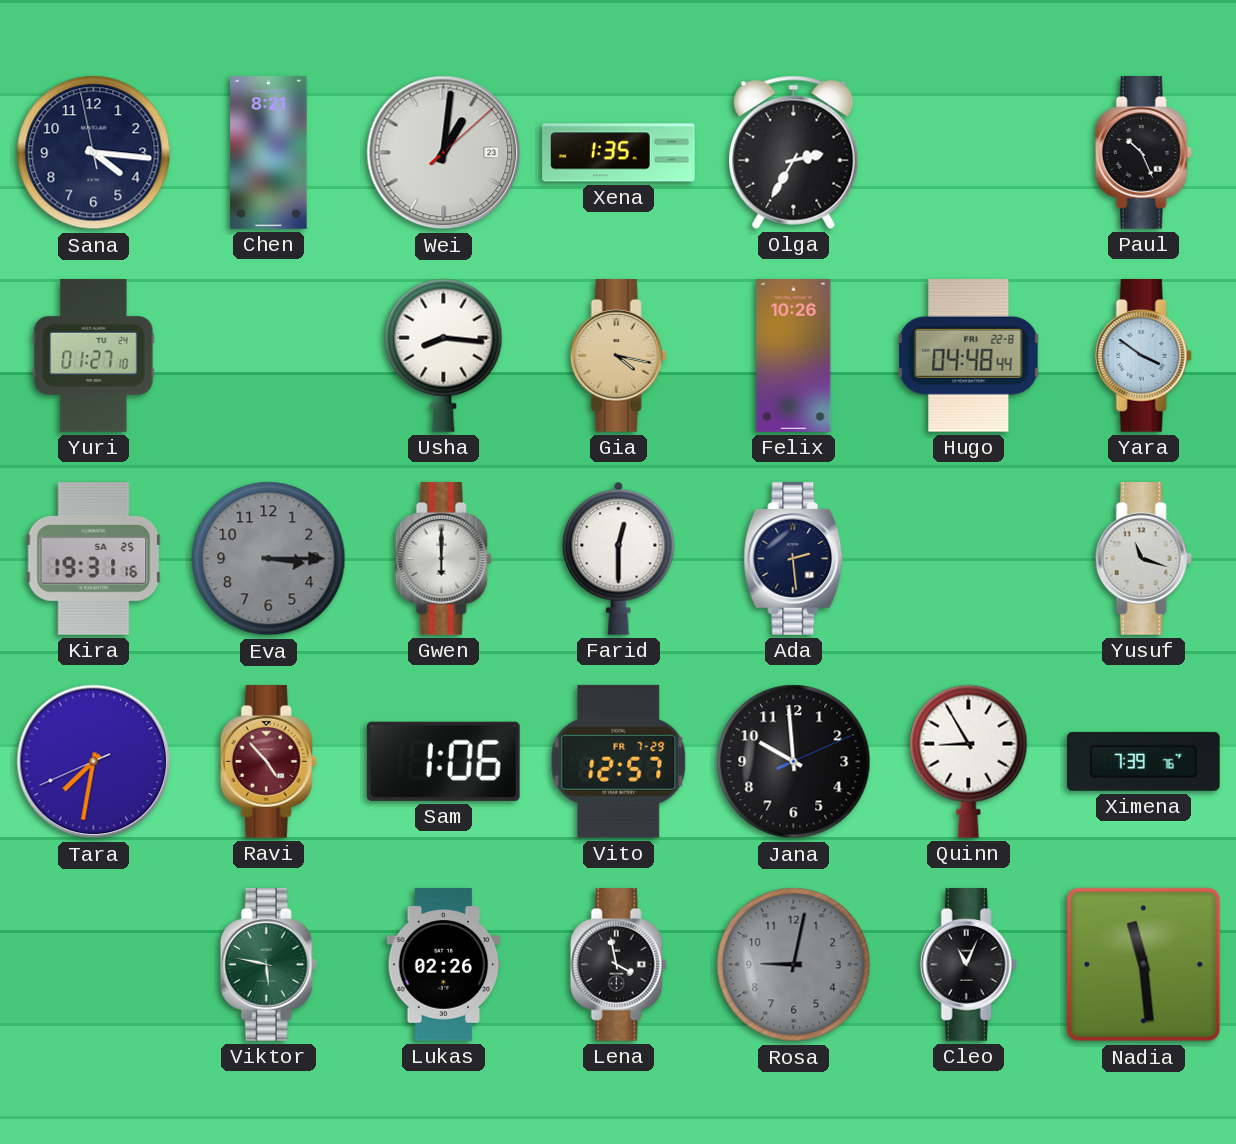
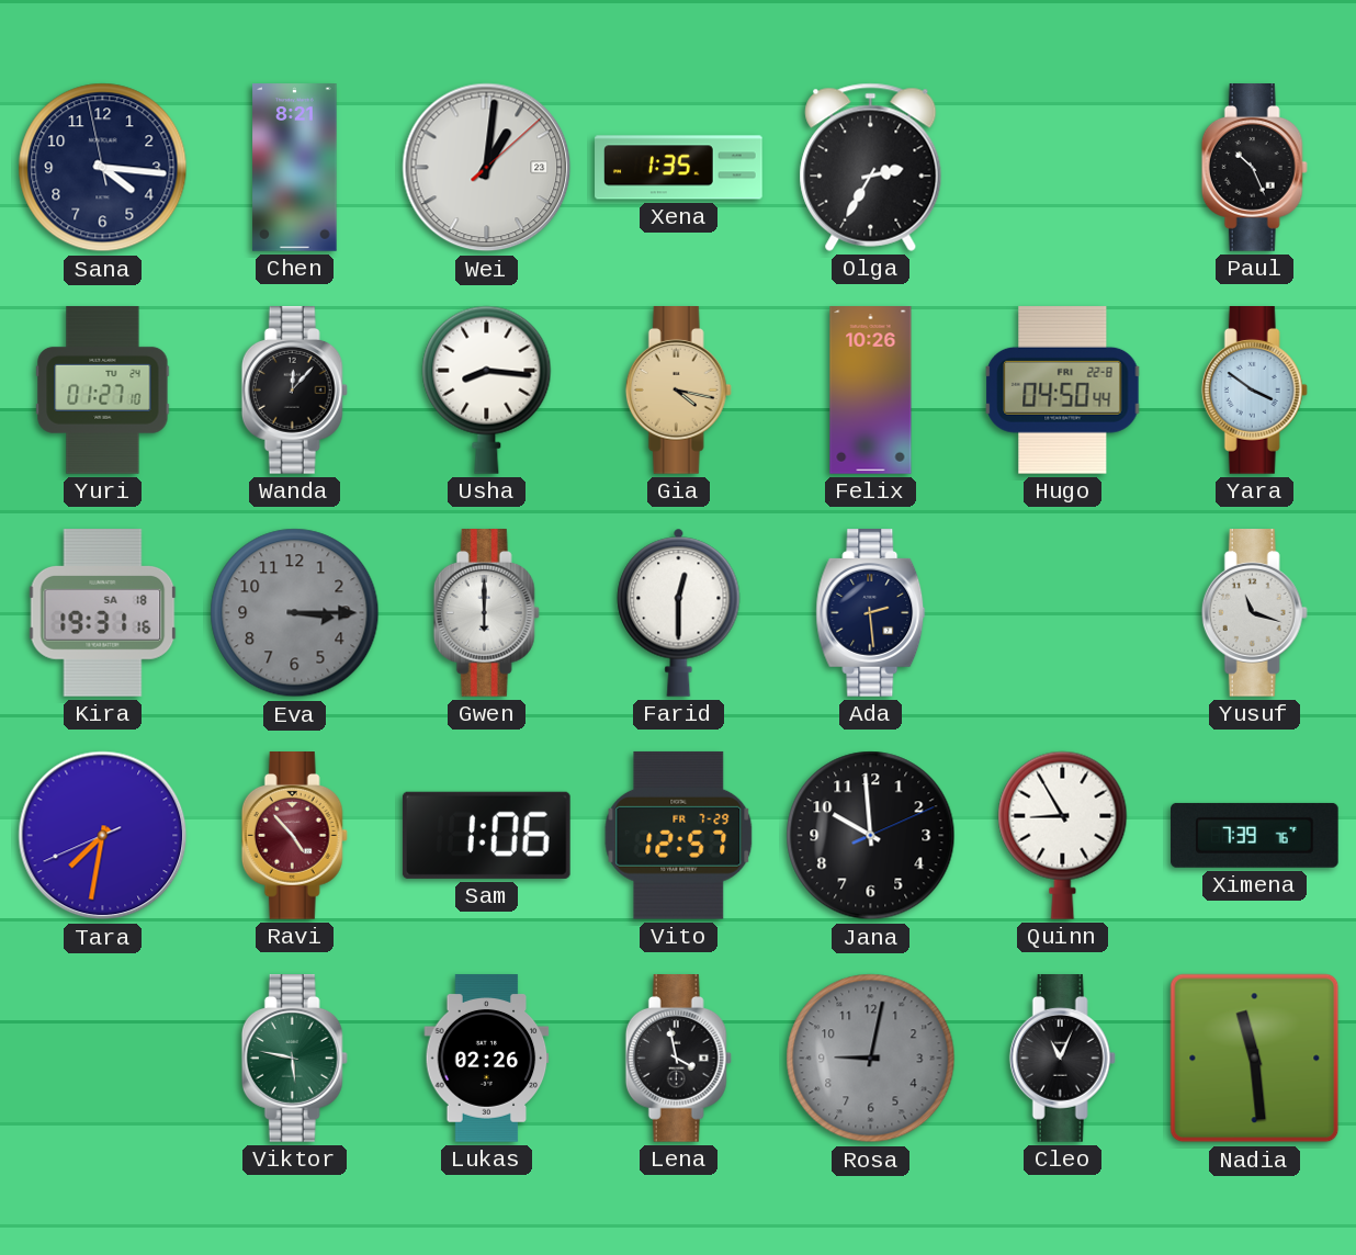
Wanda: none -> 12:07
Hugo: 04:48 -> 04:50
Kira date: SA 25 -> SA 18
